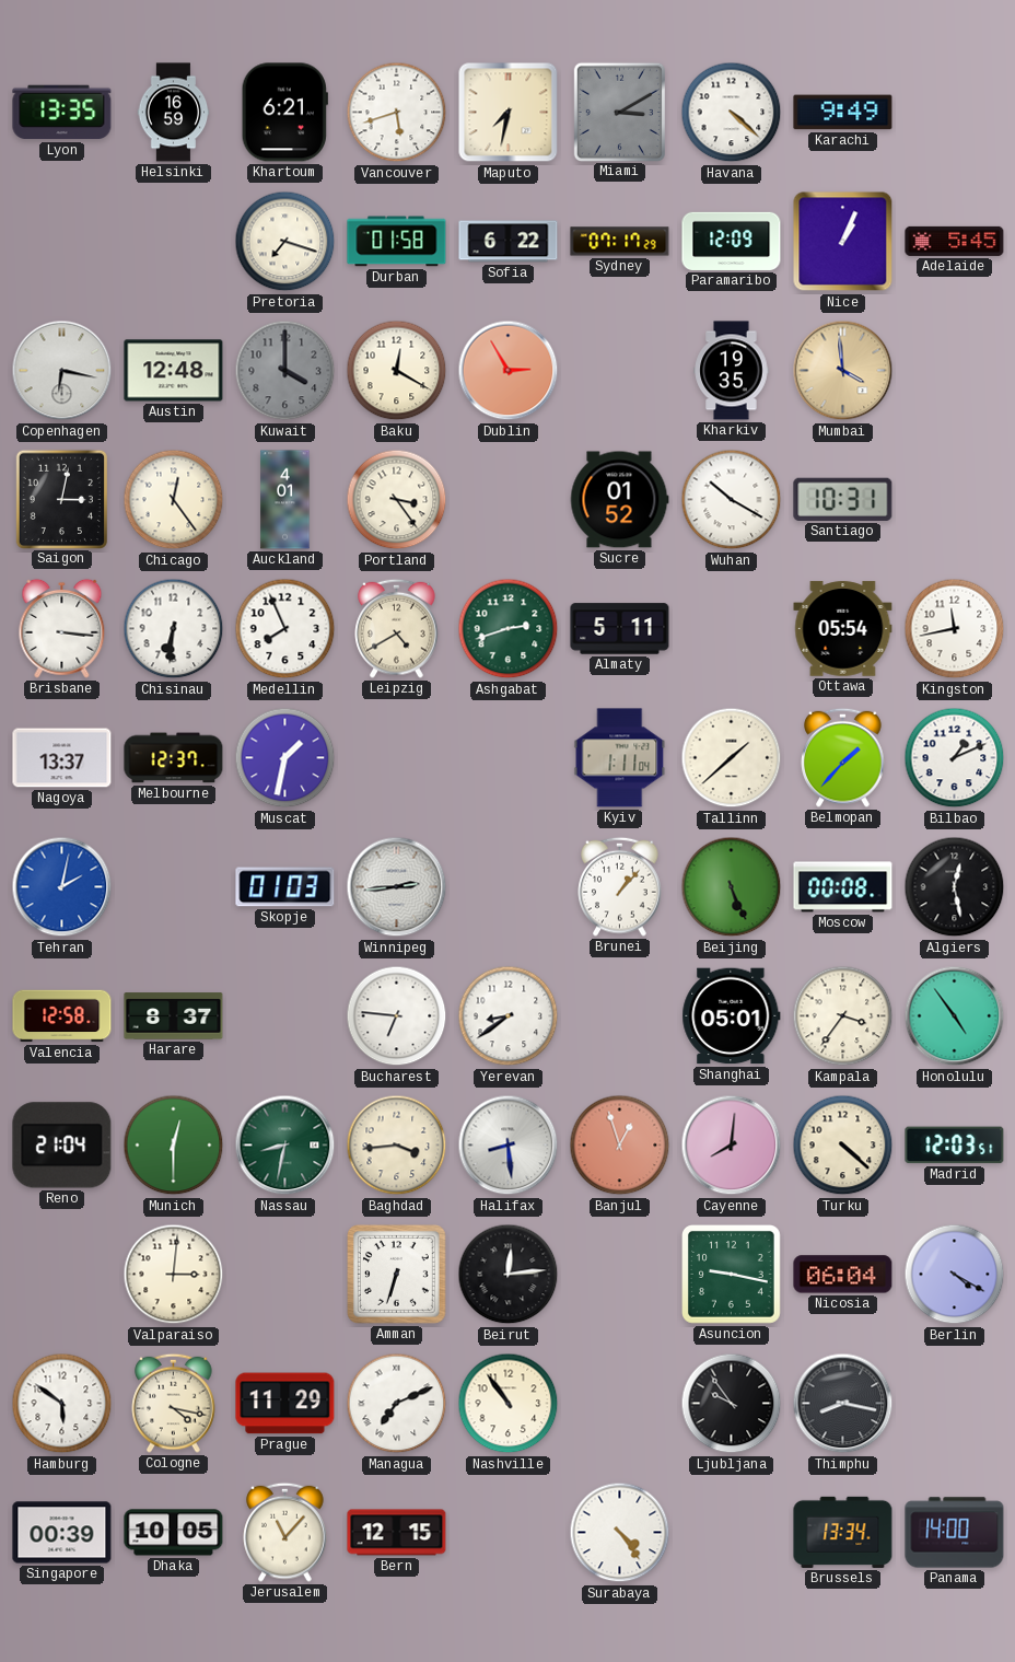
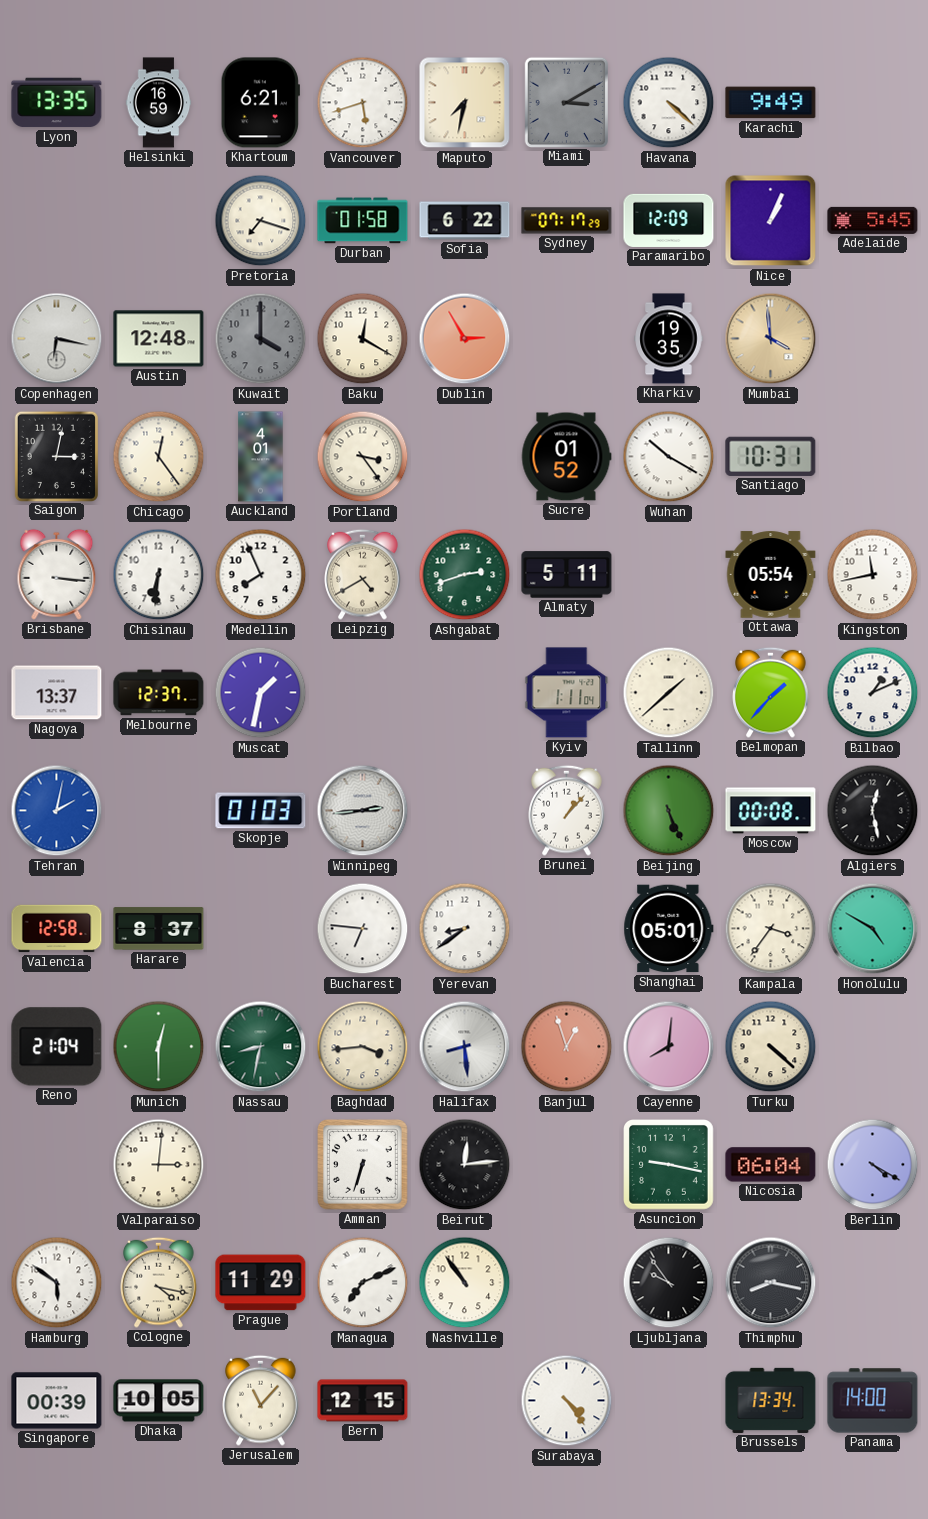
Honolulu: 4:54 -> 4:50
Madrid: 12:03 -> none
